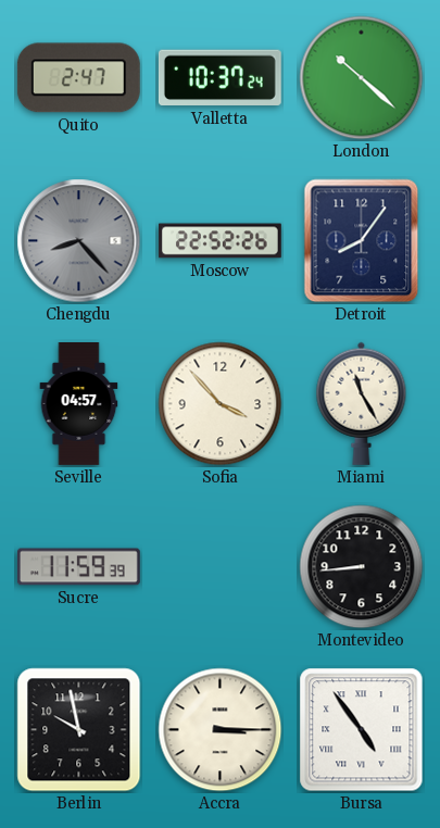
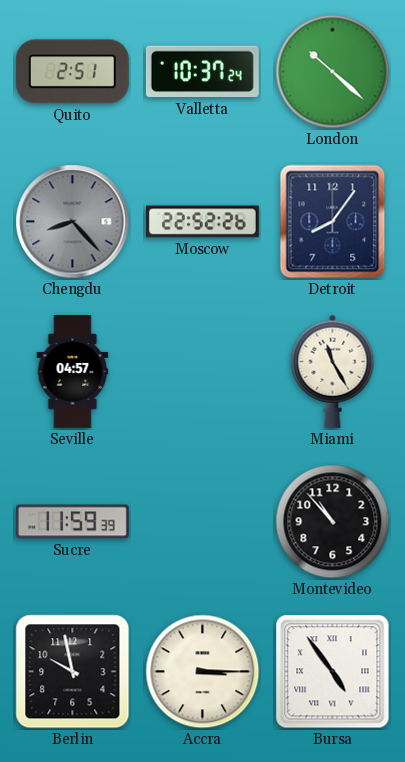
Quito: 2:47 -> 2:51
Sofia: 3:53 -> none
Montevideo: 8:44 -> 10:53
